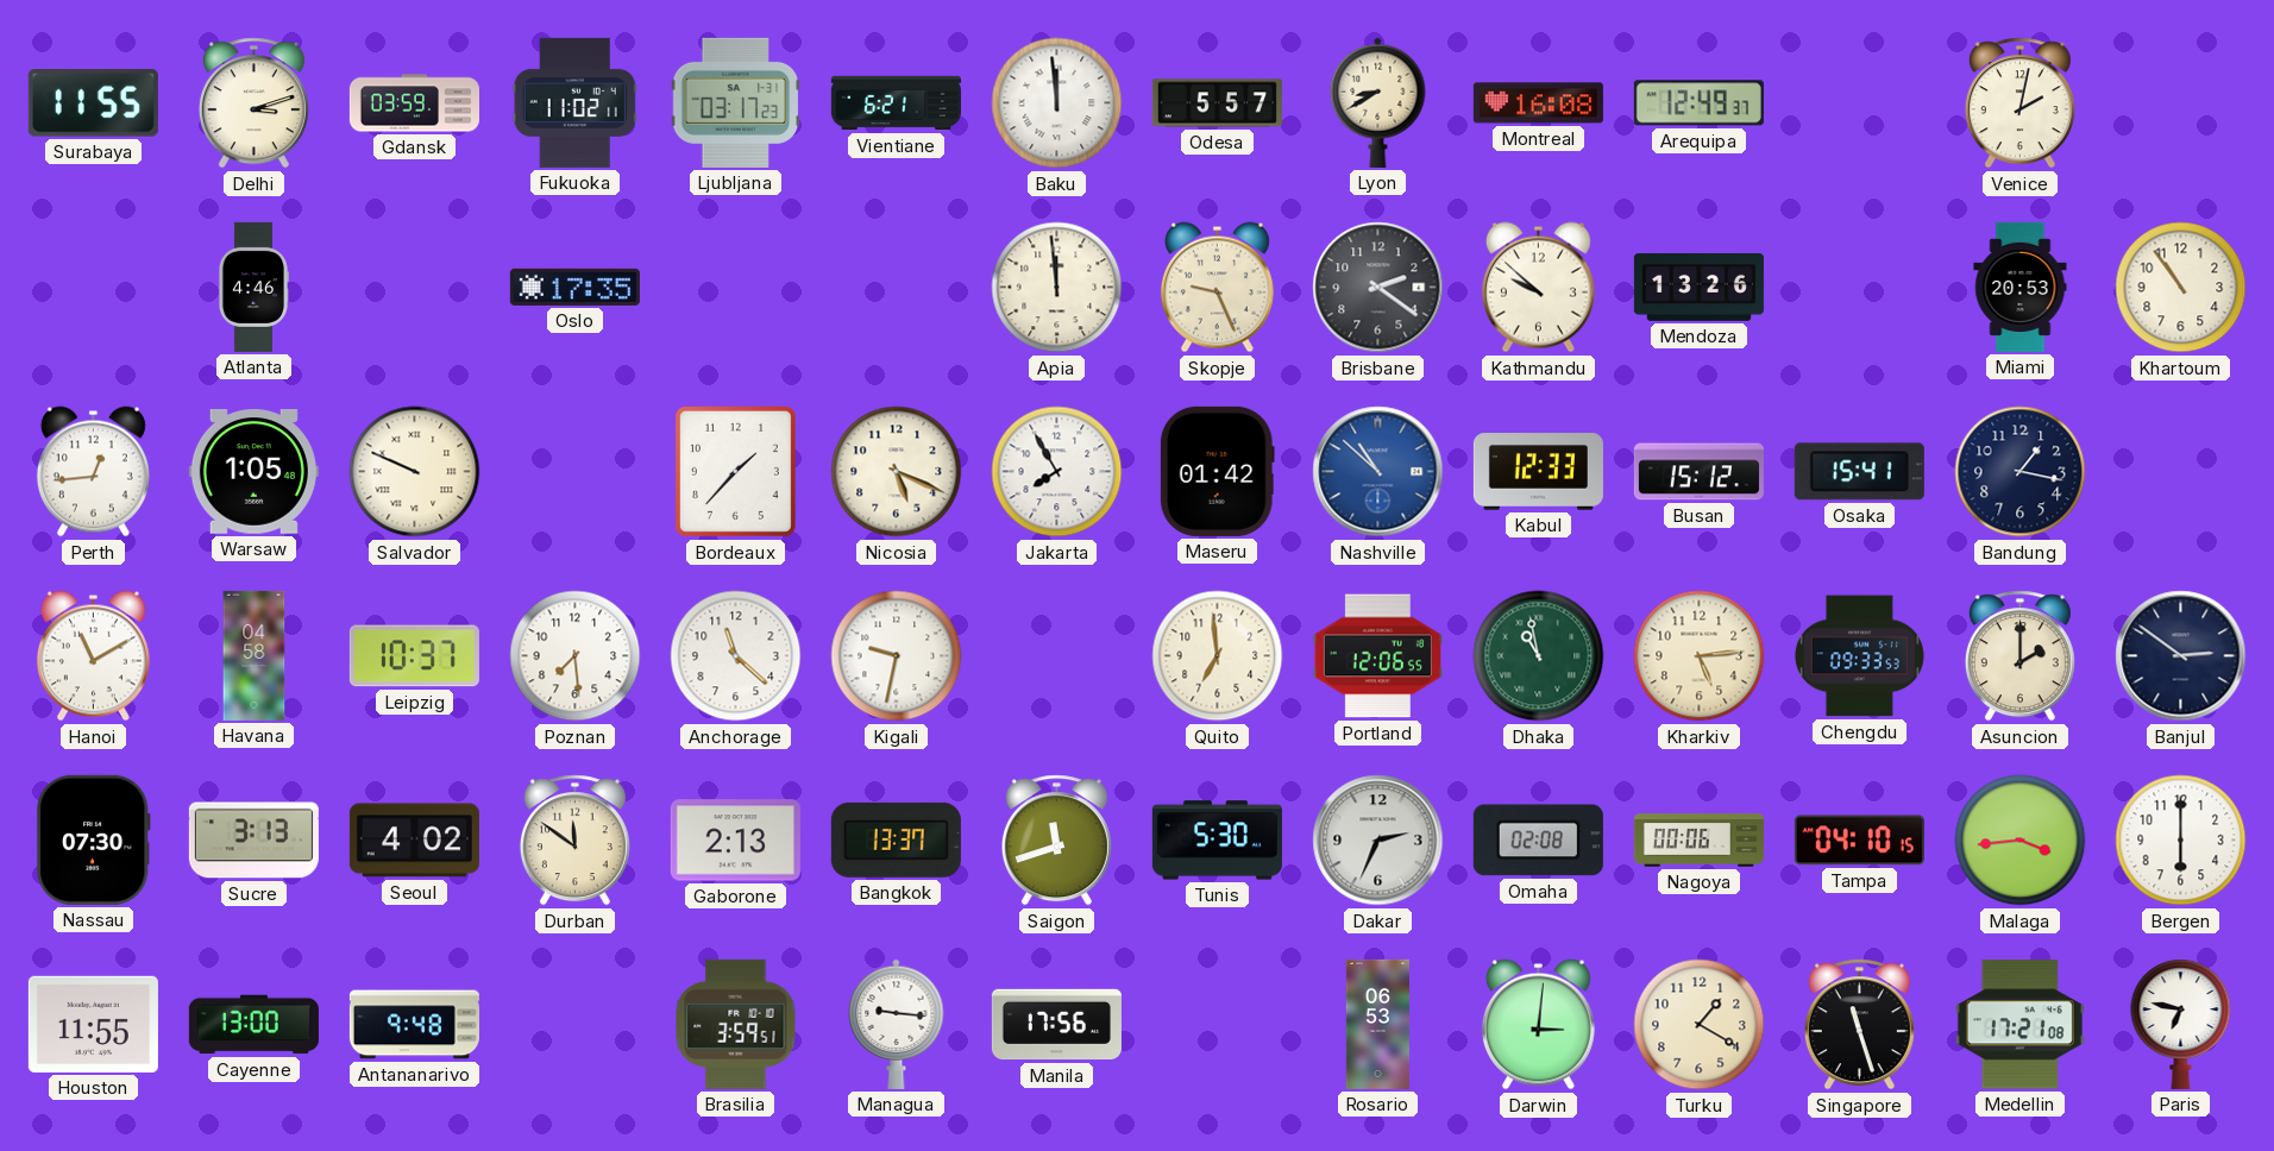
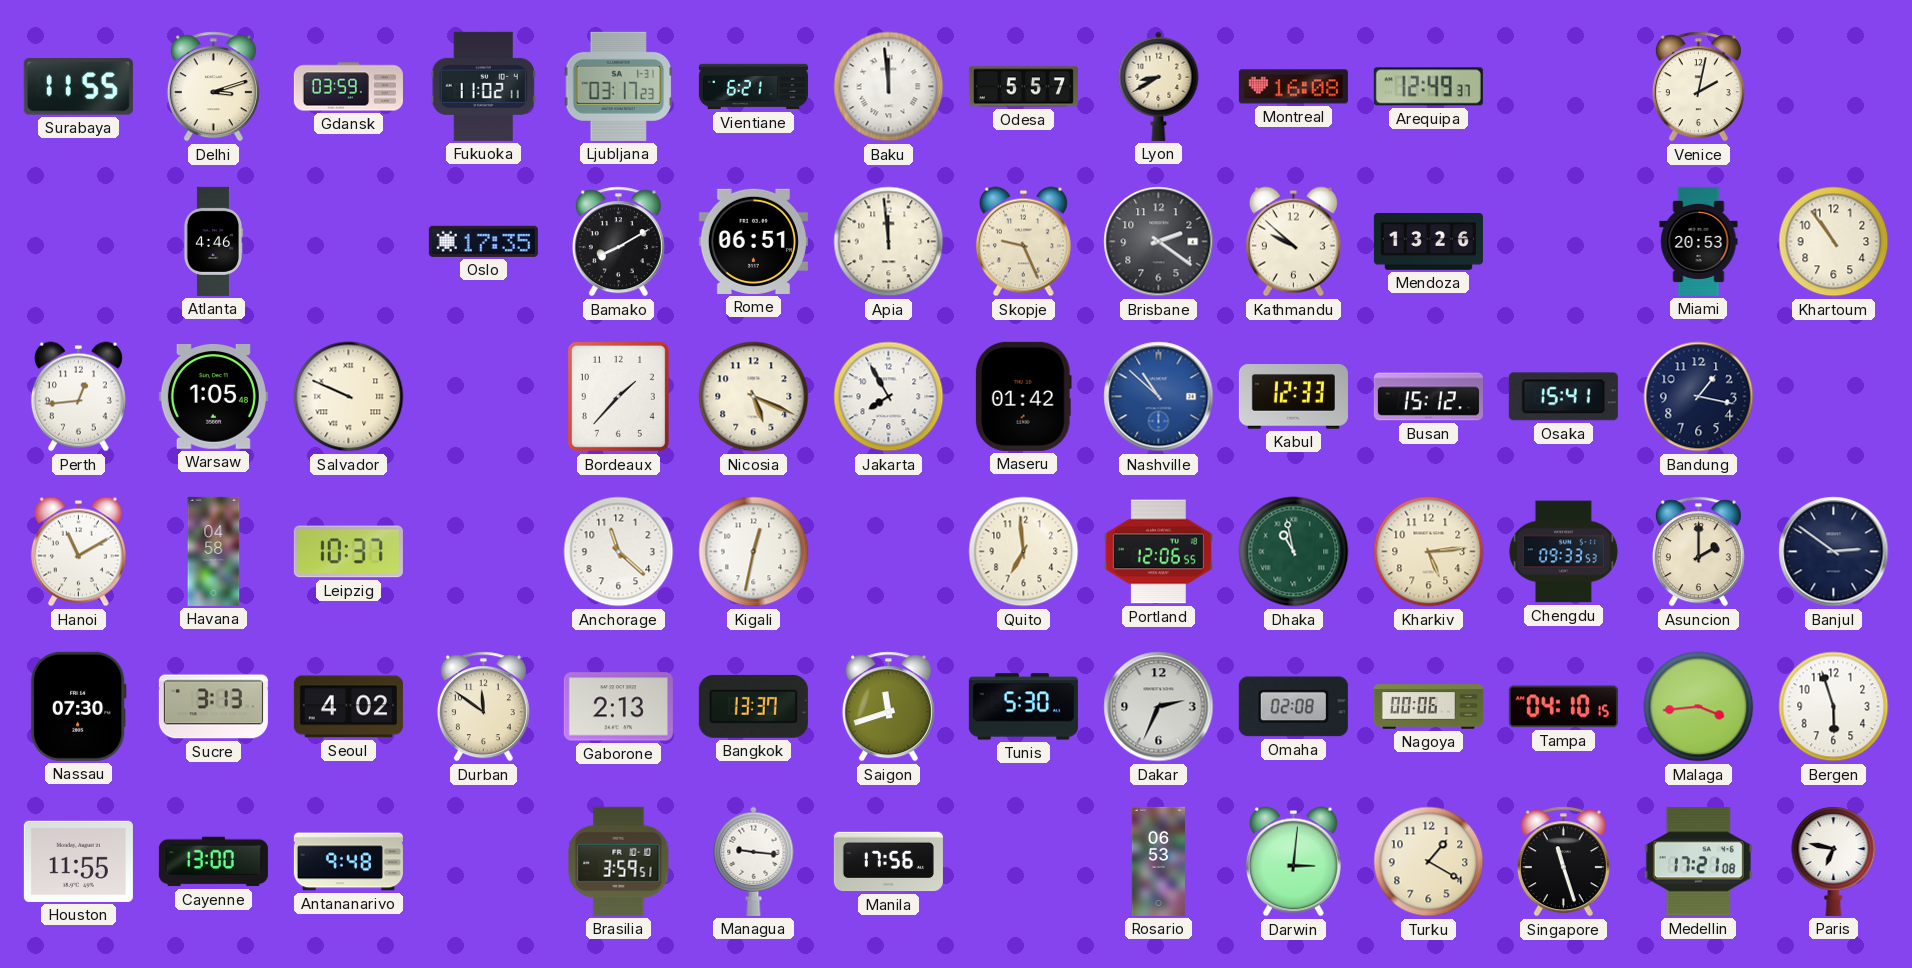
Bamako: none -> 8:10
Rome: none -> 06:51
Poznan: 7:29 -> none
Kigali: 9:32 -> 12:32
Bergen: 6:00 -> 5:57
